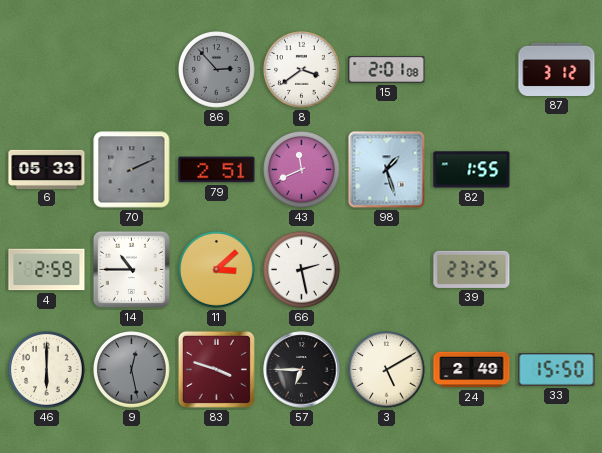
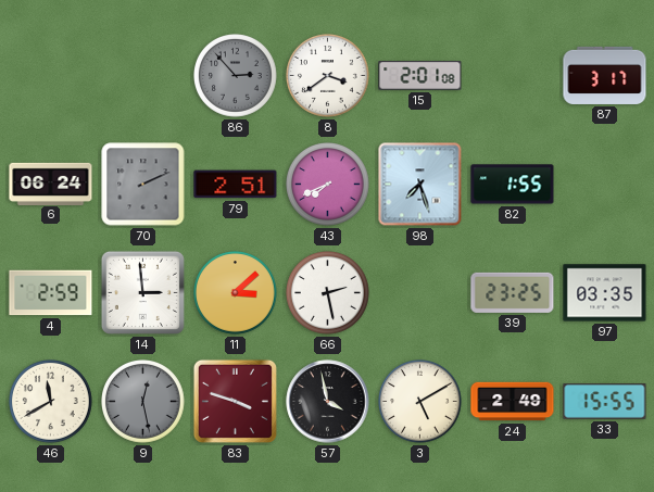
87: 3:12 -> 3:17
6: 05:33 -> 06:24
43: 11:41 -> 7:41
98: 1:27 -> 7:27
14: 10:45 -> 2:59
97: none -> 03:35
46: 6:00 -> 11:40
57: 6:45 -> 3:58
33: 15:50 -> 15:55
